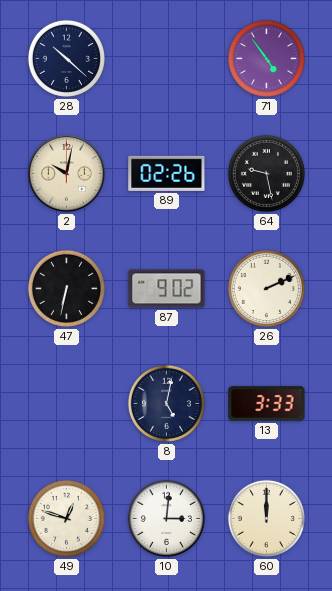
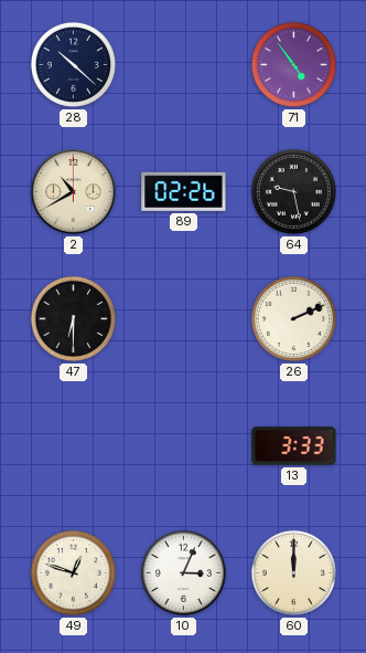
2: 10:02 -> 10:40
47: 6:32 -> 6:30
87: 9:02 -> none
8: 5:02 -> none
10: 3:01 -> 3:04
